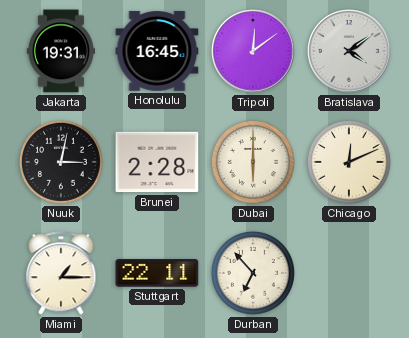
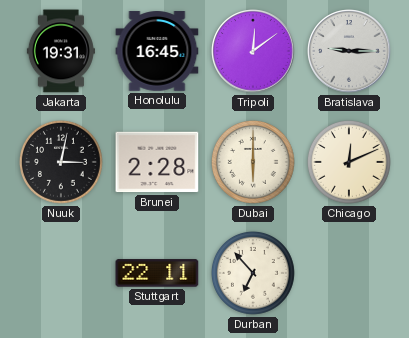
Bratislava: 4:09 -> 9:15
Miami: 1:15 -> none
